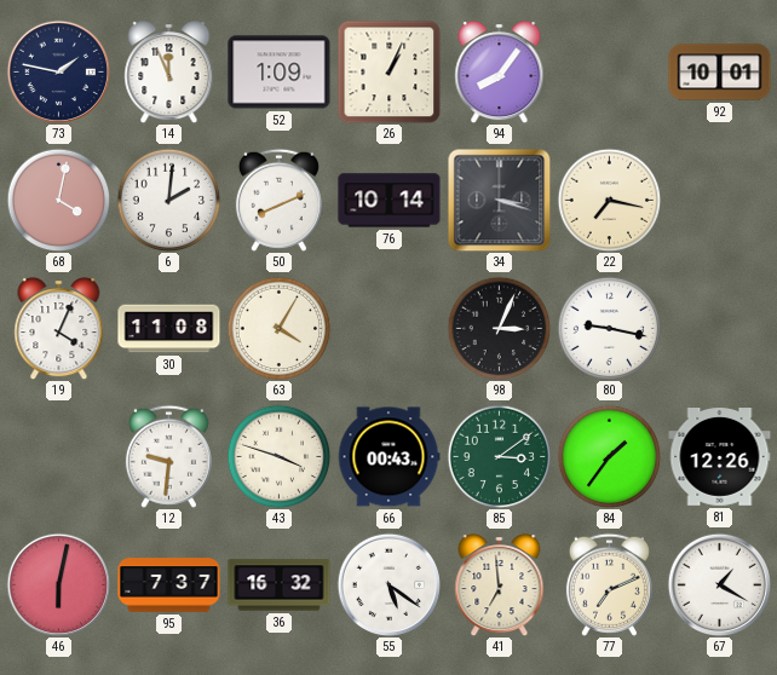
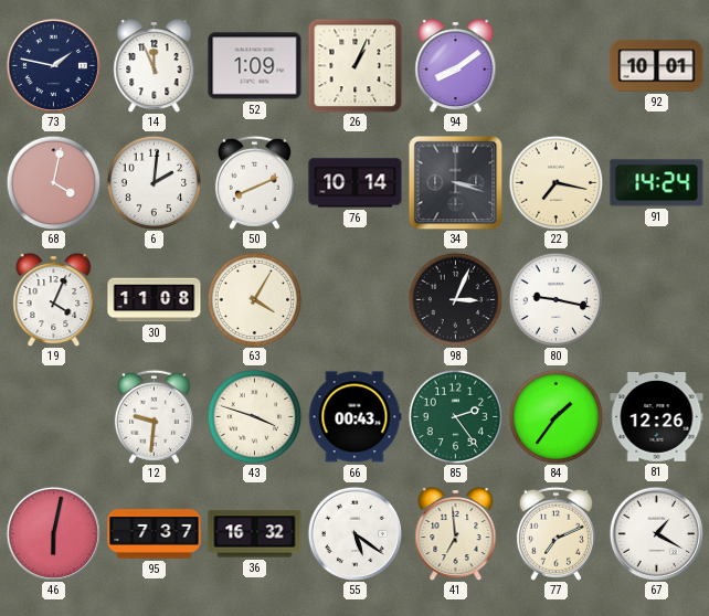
94: 8:06 -> 8:09
91: none -> 14:24
85: 3:09 -> 2:24
